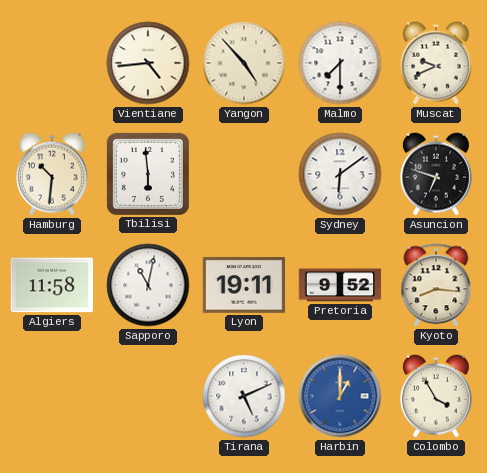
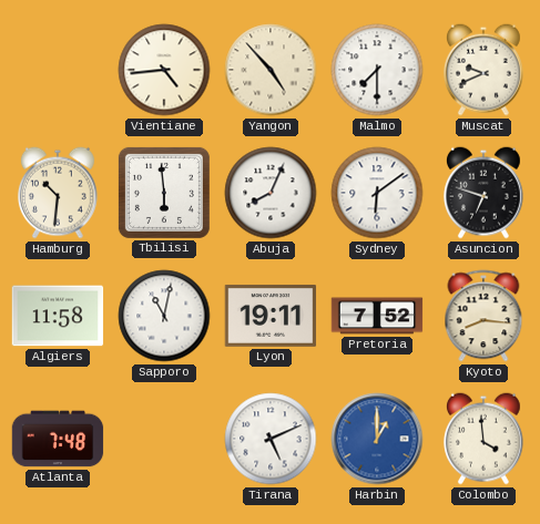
Abuja: none -> 8:04
Pretoria: 9:52 -> 7:52
Atlanta: none -> 7:48
Colombo: 3:55 -> 3:59
